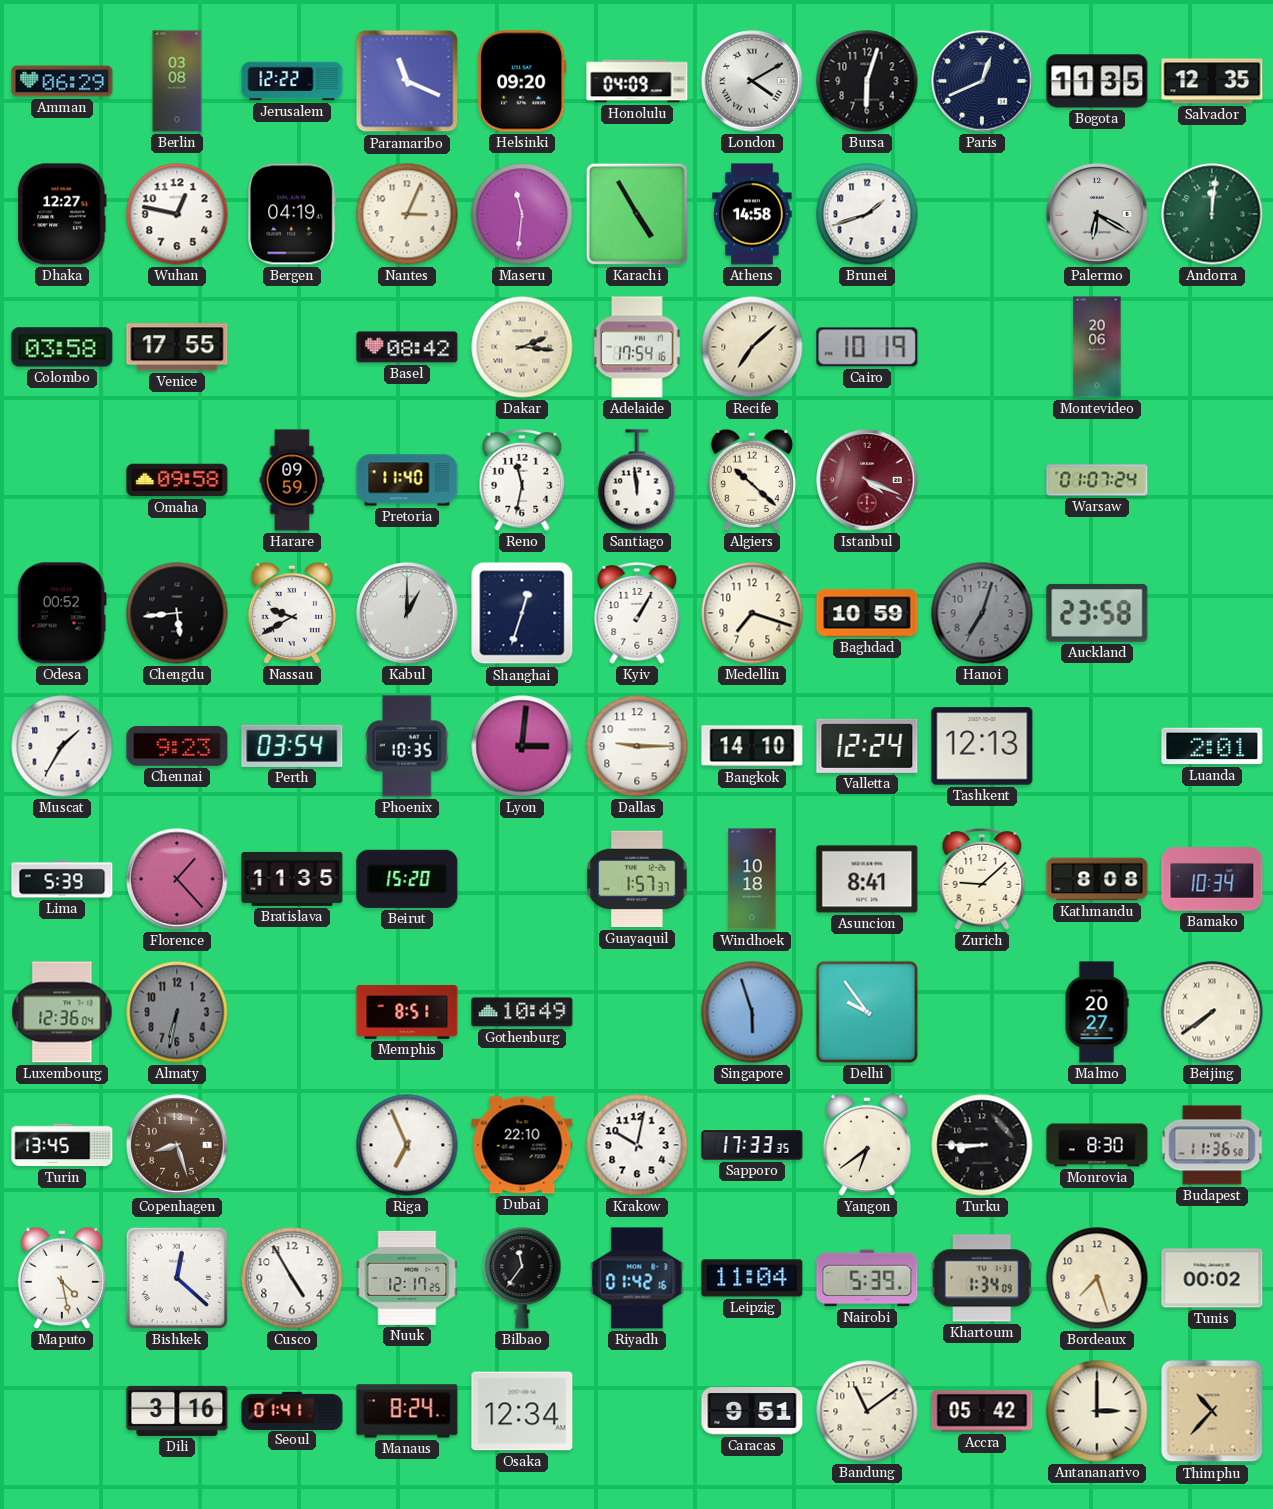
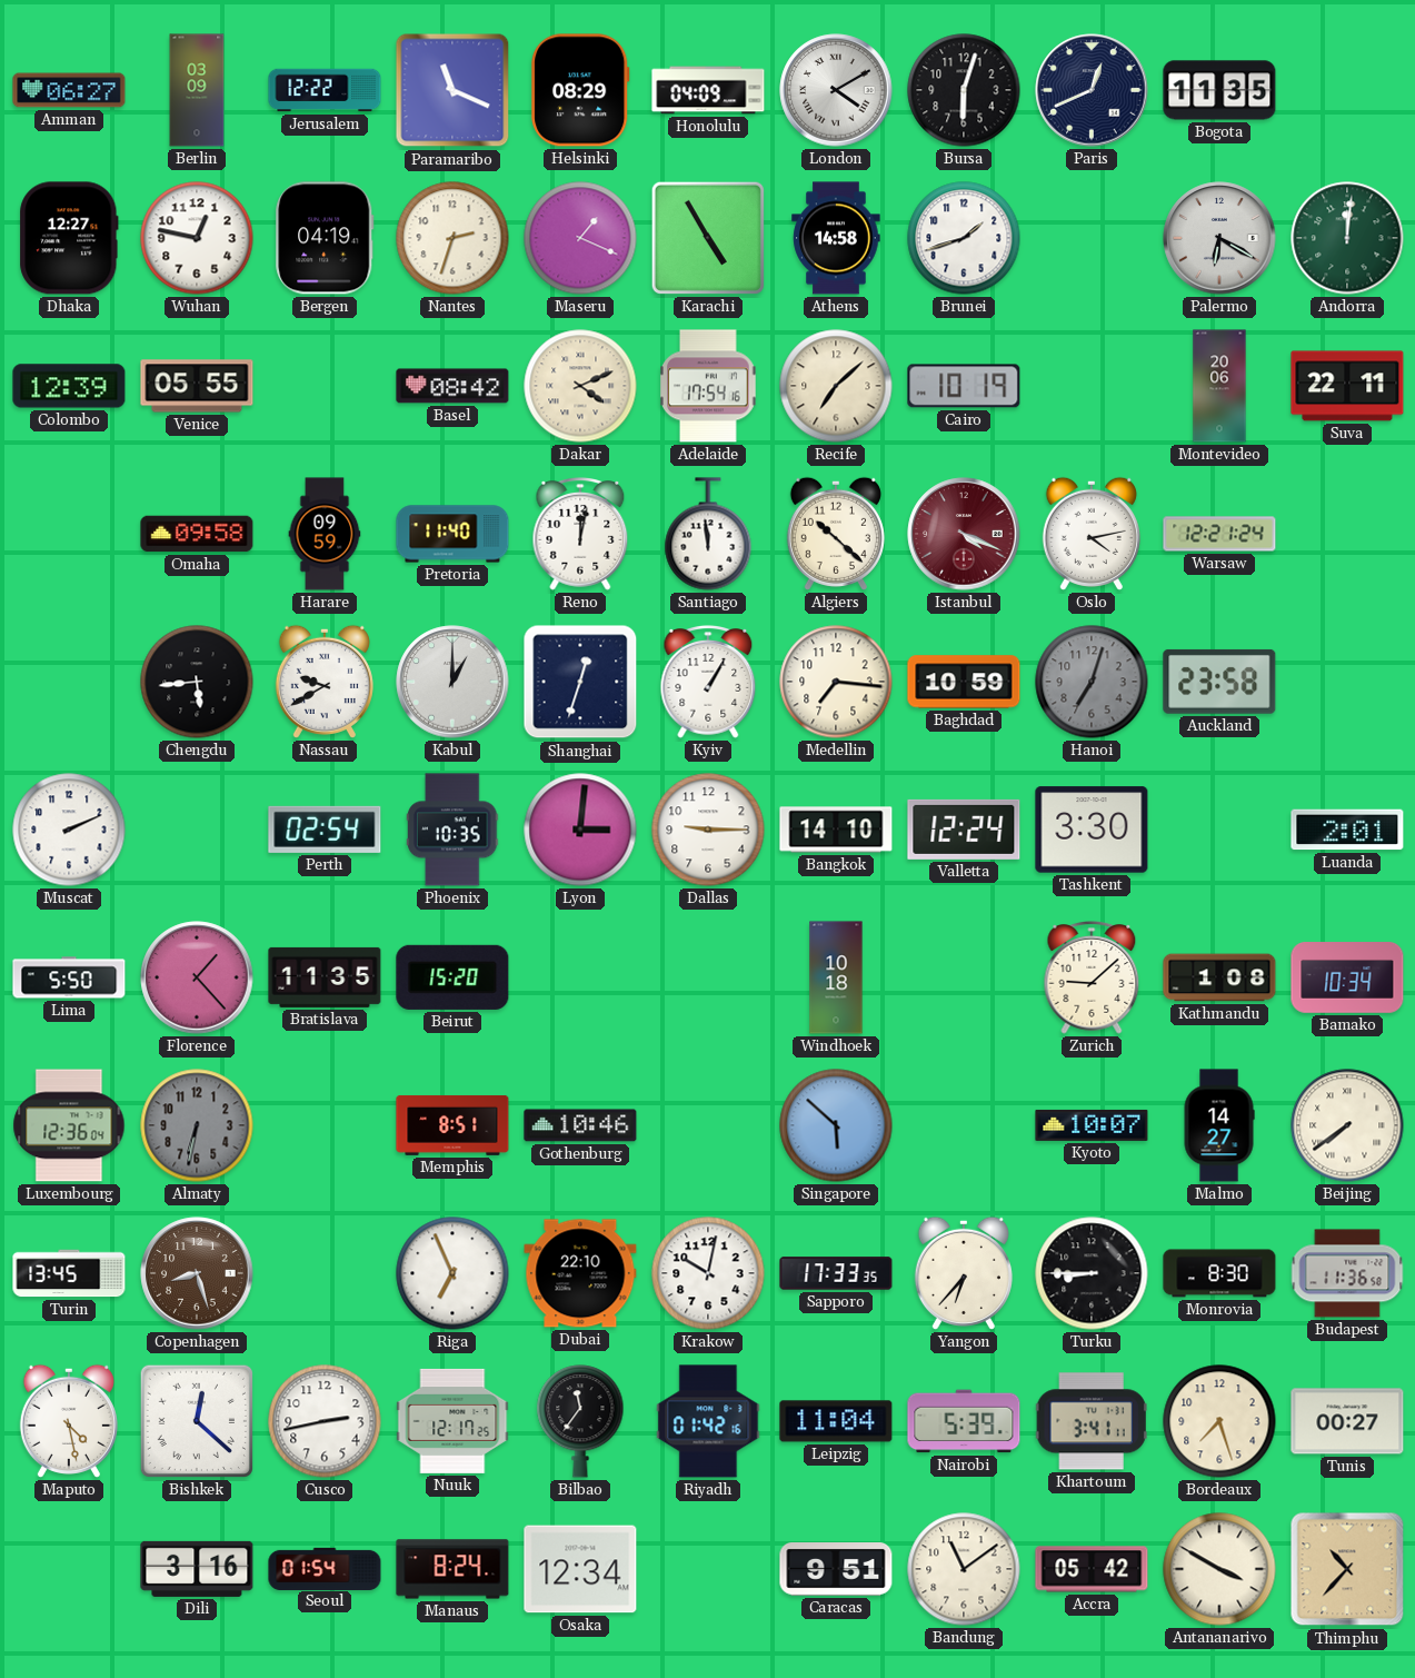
Amman: 06:29 -> 06:27
Berlin: 03:08 -> 03:09
Helsinki: 09:20 -> 08:29
Salvador: 12:35 -> none
Nantes: 3:04 -> 2:33
Maseru: 11:31 -> 1:19
Colombo: 03:58 -> 12:39
Venice: 17:55 -> 05:55
Dakar: 2:16 -> 4:11
Suva: none -> 22:11
Reno: 11:32 -> 12:02
Oslo: none -> 4:13
Warsaw: 01:07 -> 12:21
Odesa: 00:52 -> none
Medellin: 7:18 -> 7:16
Muscat: 1:35 -> 2:11
Chennai: 9:23 -> none
Perth: 03:54 -> 02:54
Tashkent: 12:13 -> 3:30
Lima: 5:39 -> 5:50
Guayaquil: 1:57 -> none
Asuncion: 8:41 -> none
Kathmandu: 8:08 -> 1:08
Gothenburg: 10:49 -> 10:46
Singapore: 5:57 -> 5:52
Delhi: 9:54 -> none
Kyoto: none -> 10:07
Malmo: 20:27 -> 14:27
Yangon: 6:39 -> 6:37
Cusco: 4:55 -> 2:43
Khartoum: 1:34 -> 3:41
Tunis: 00:02 -> 00:27
Seoul: 01:41 -> 01:54
Antananarivo: 3:00 -> 3:50
